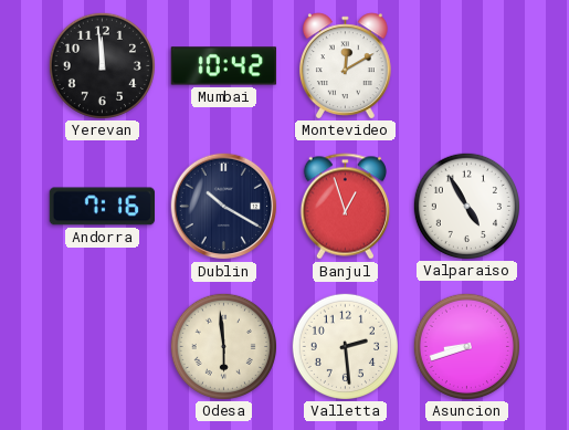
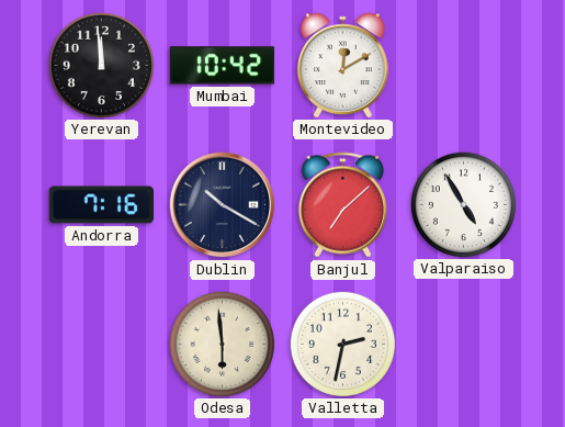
Banjul: 12:57 -> 7:08
Valletta: 2:29 -> 2:32
Asuncion: 8:42 -> none
